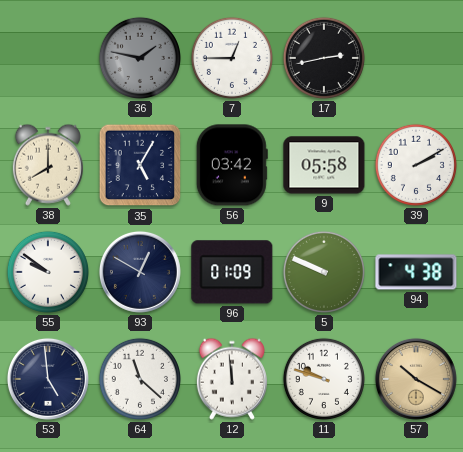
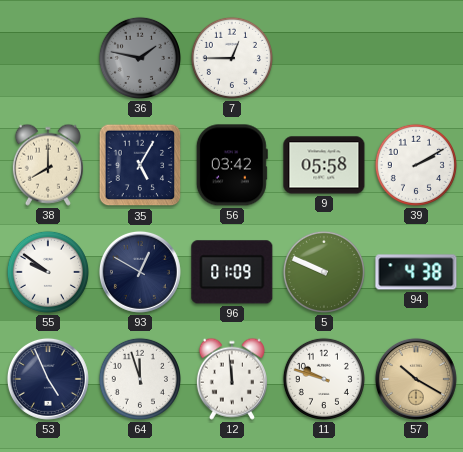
17: 2:43 -> none
53: 4:59 -> 4:56
64: 11:22 -> 11:57
